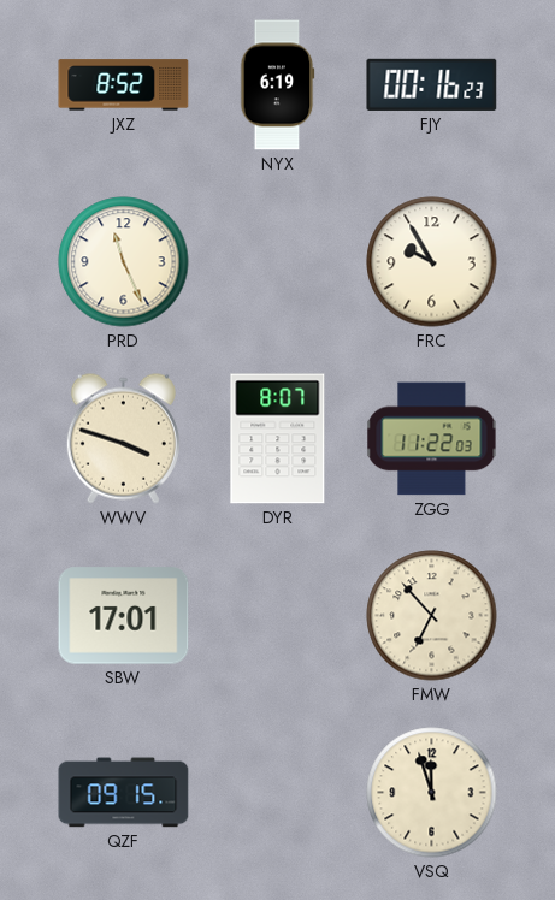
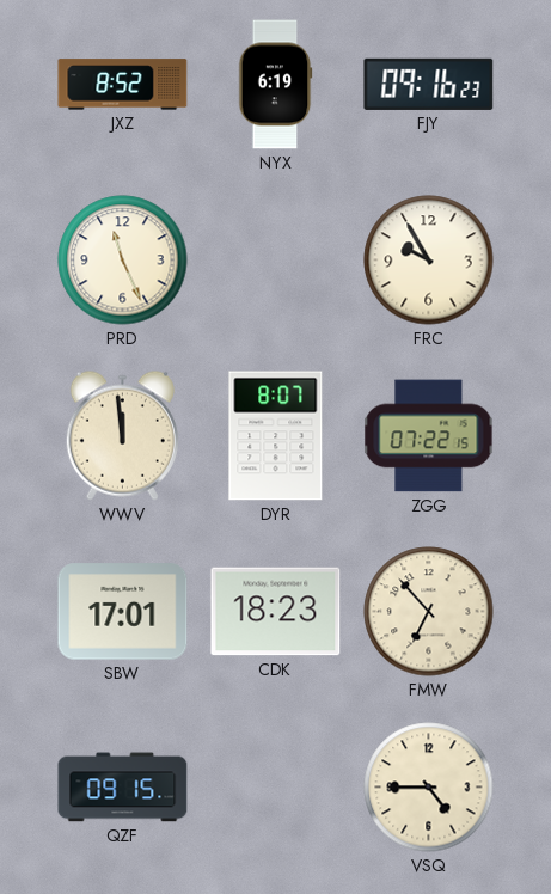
FJY: 00:16 -> 09:16
WWV: 3:48 -> 11:59
ZGG: 11:22 -> 07:22
CDK: none -> 18:23
VSQ: 11:57 -> 4:45
